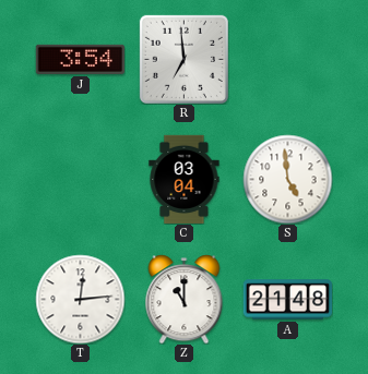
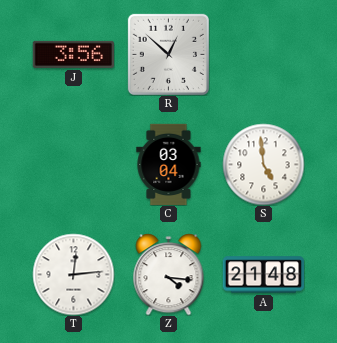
J: 3:54 -> 3:56
R: 6:59 -> 12:52
Z: 11:00 -> 4:16
